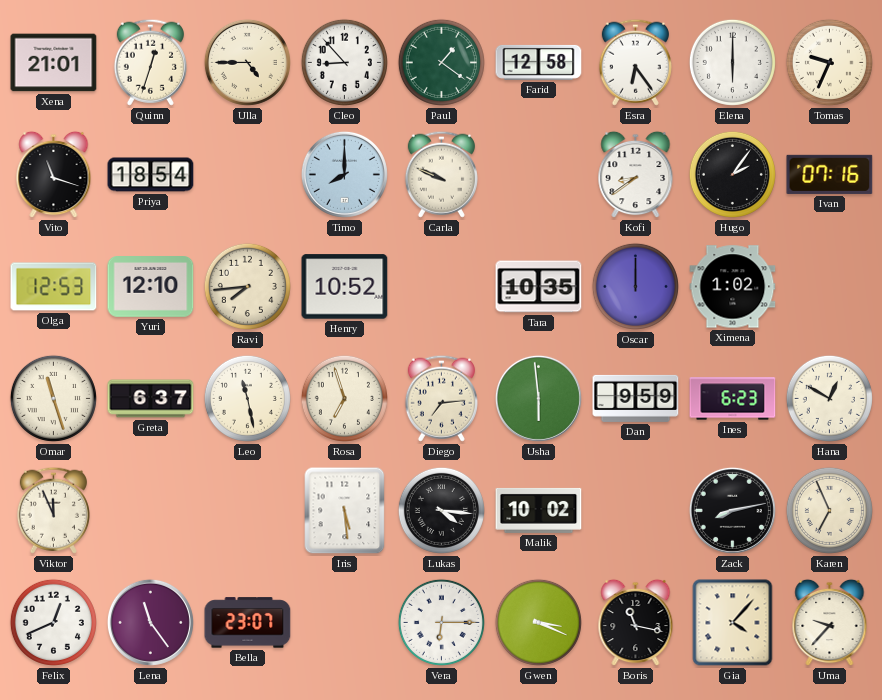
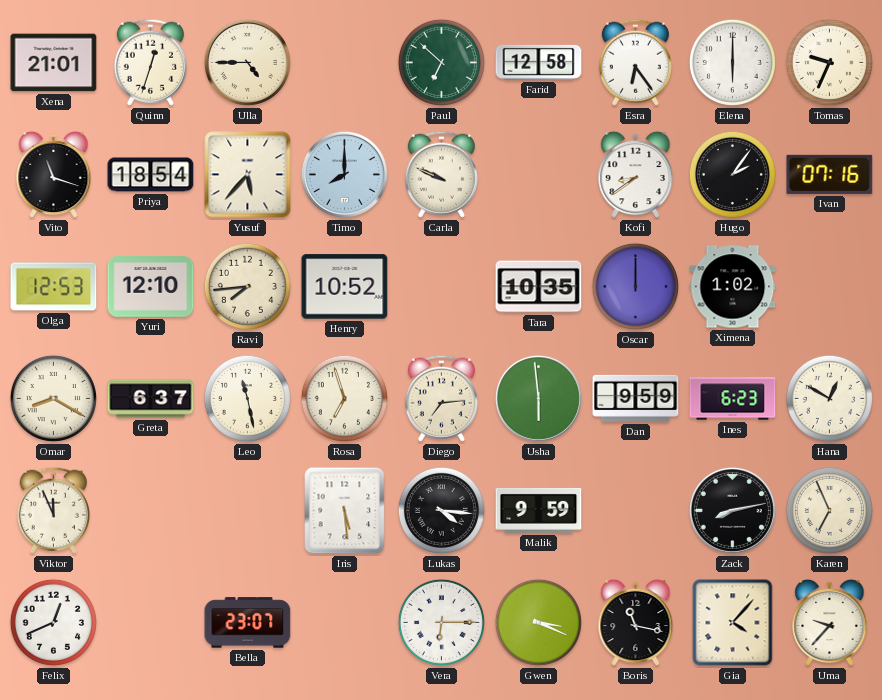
Cleo: 8:53 -> none
Paul: 1:21 -> 6:52
Yusuf: none -> 5:37
Omar: 11:27 -> 8:20
Malik: 10:02 -> 9:59
Lena: 11:24 -> none
